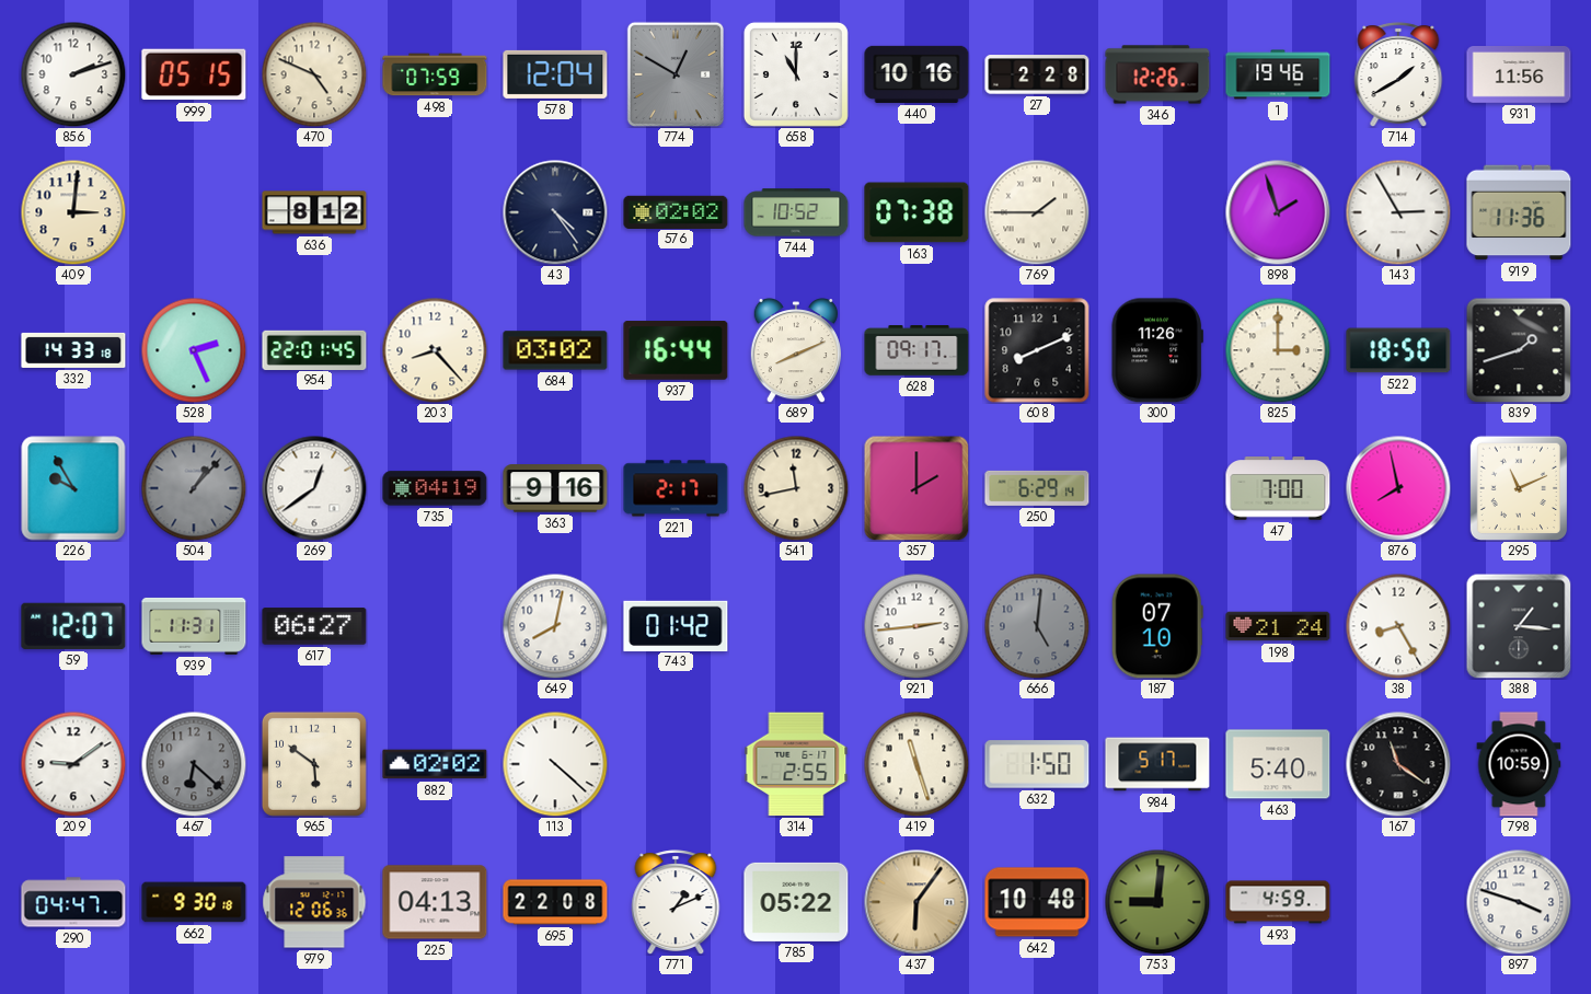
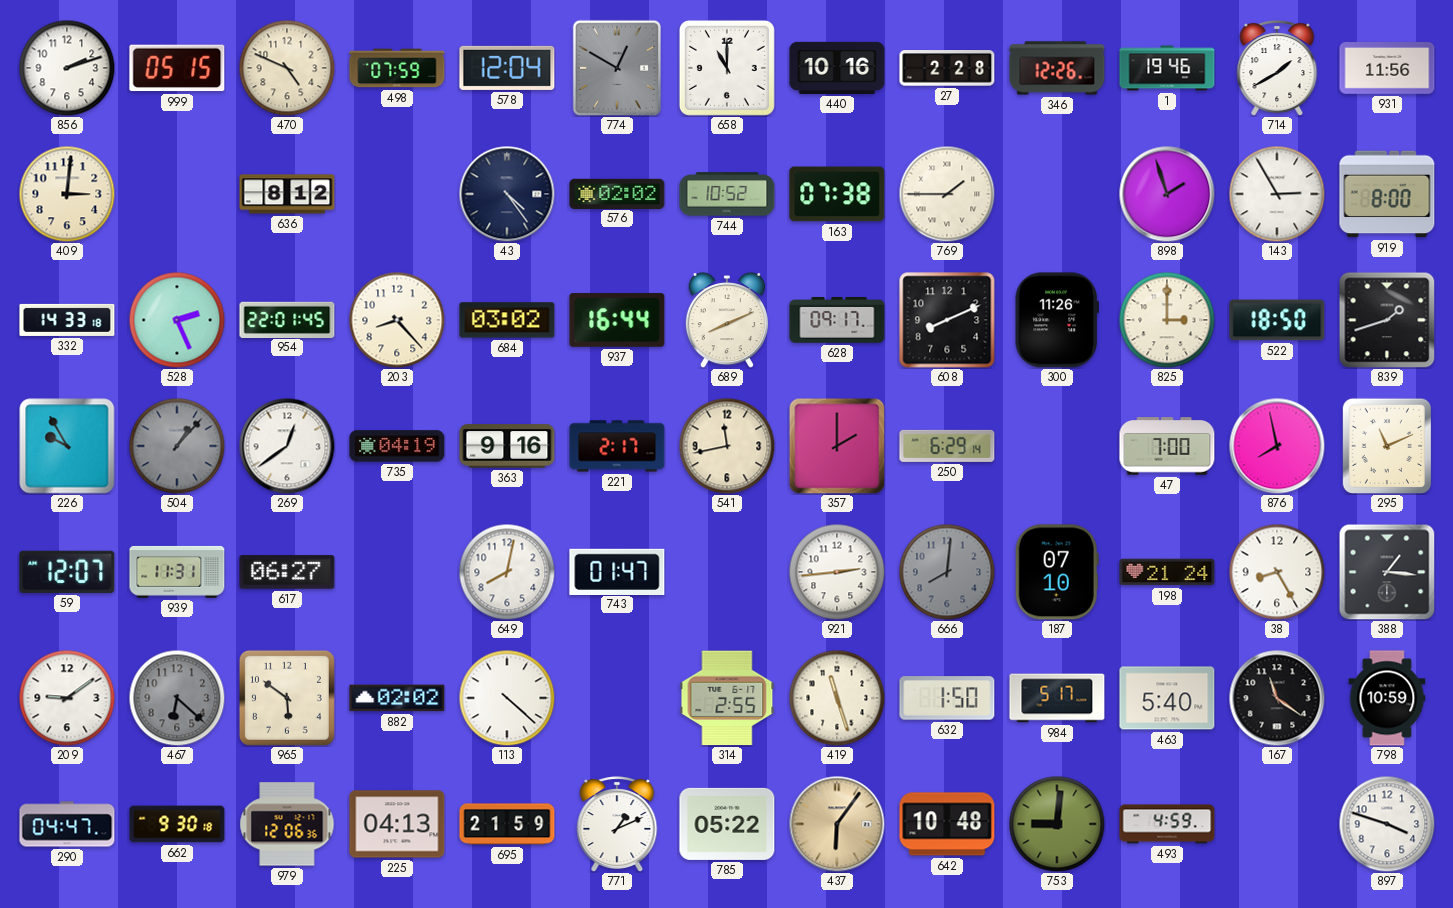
919: 11:36 -> 8:00
743: 01:42 -> 01:47
666: 5:01 -> 8:01
695: 22:08 -> 21:59
